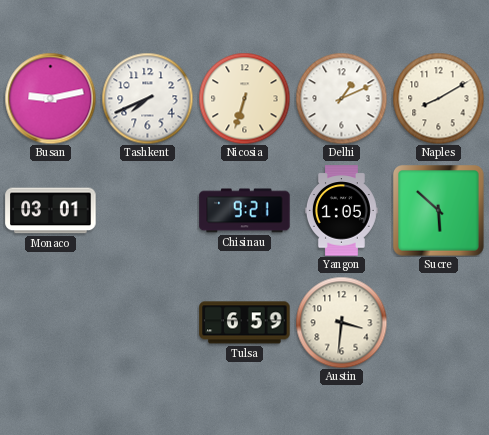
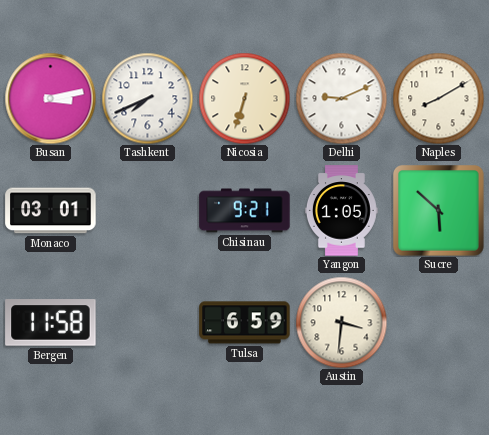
Busan: 9:13 -> 3:13
Delhi: 1:11 -> 9:11
Bergen: none -> 11:58
